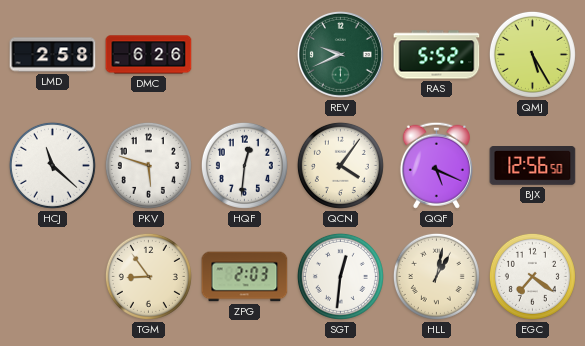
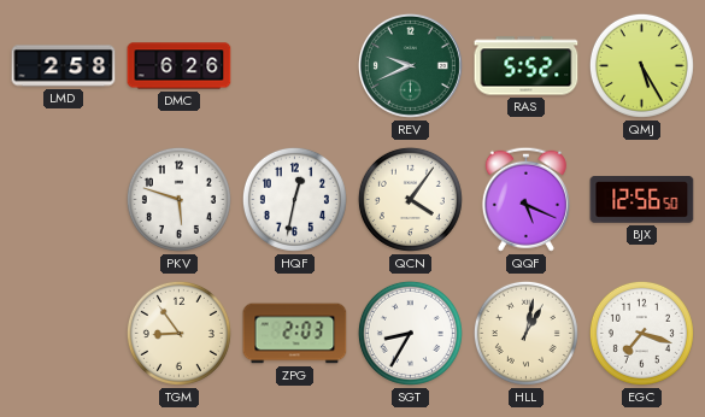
HCJ: 11:22 -> none
HQF: 12:31 -> 12:32
SGT: 12:31 -> 8:35
EGC: 7:21 -> 7:18
